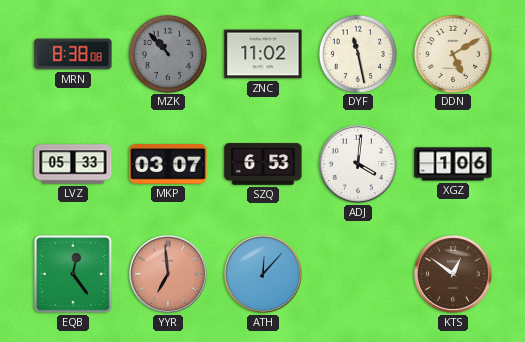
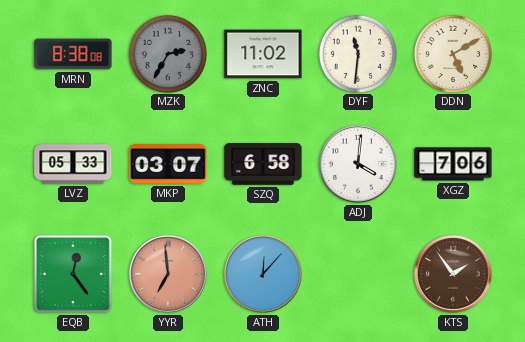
MZK: 10:53 -> 2:35
DYF: 11:28 -> 11:31
SZQ: 6:53 -> 6:58
XGZ: 1:06 -> 7:06
KTS: 12:51 -> 1:54
